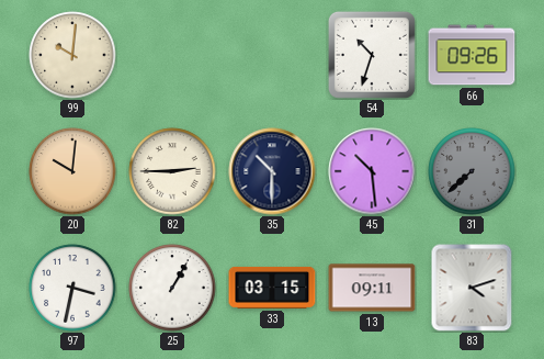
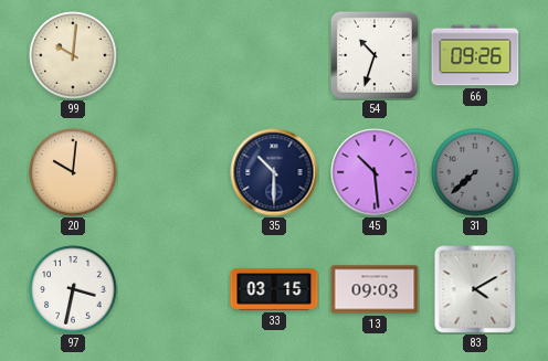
82: 2:45 -> none
25: 1:05 -> none
13: 09:11 -> 09:03
83: 4:12 -> 4:10
